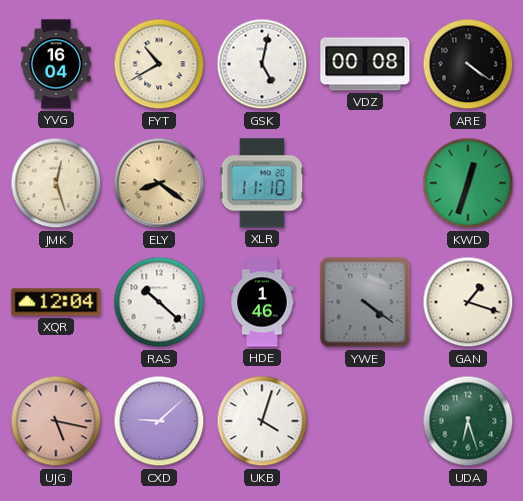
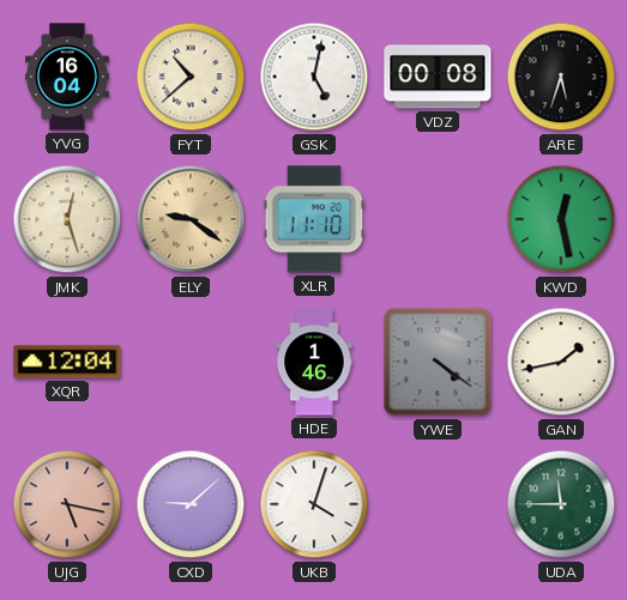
FYT: 10:40 -> 10:38
ARE: 4:21 -> 5:33
ELY: 8:21 -> 9:21
KWD: 12:33 -> 12:28
RAS: 10:22 -> none
GAN: 1:18 -> 1:43
UDA: 6:27 -> 11:45
